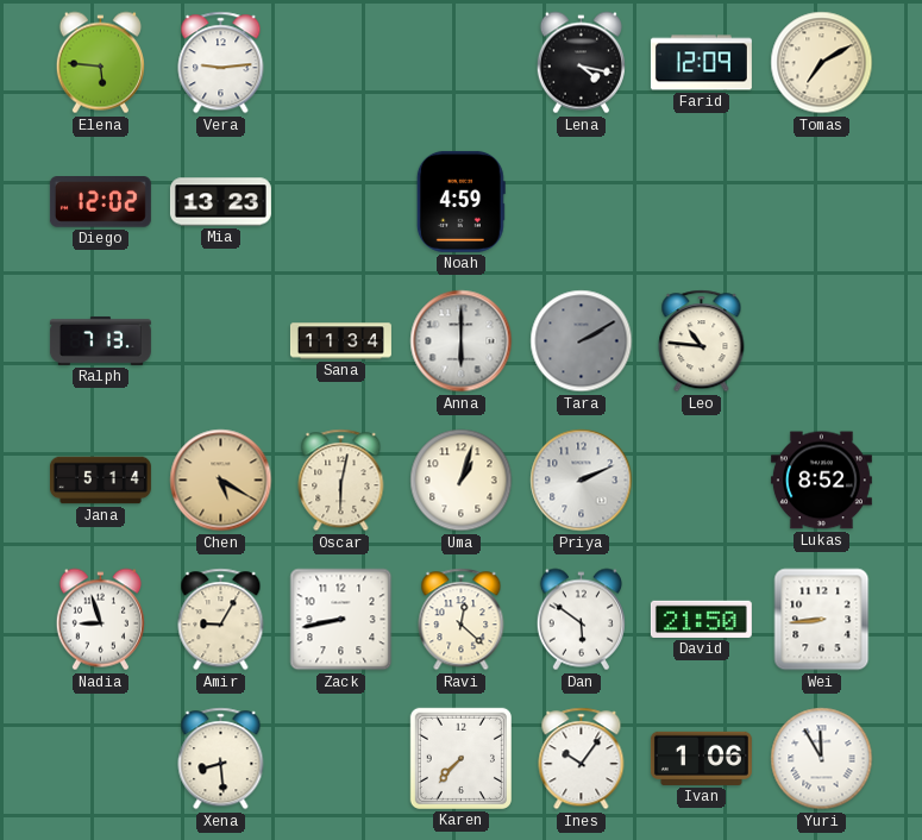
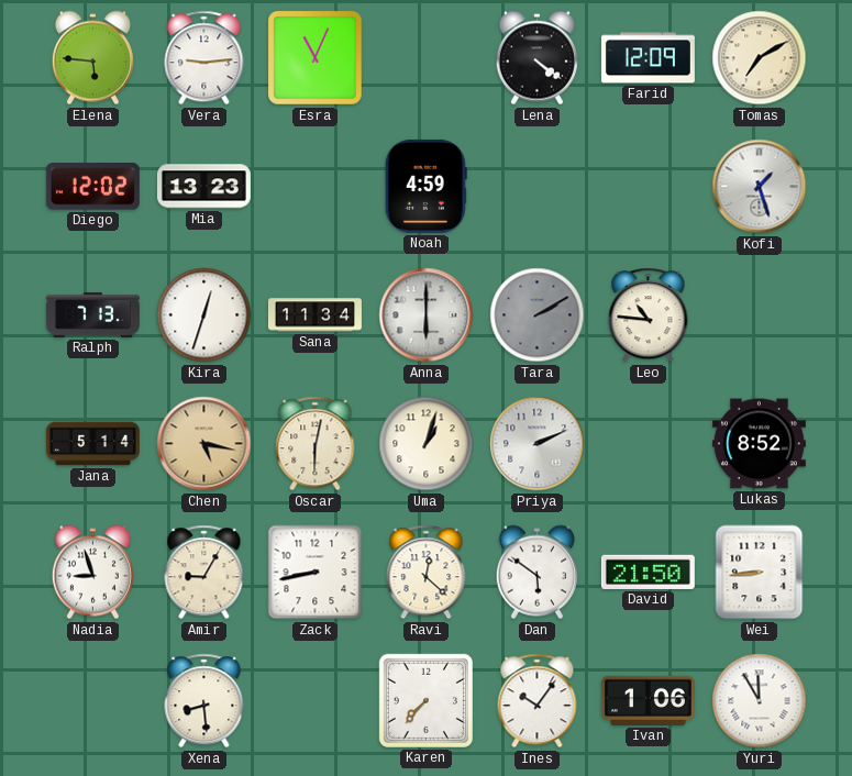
Esra: none -> 11:04
Lena: 4:17 -> 4:21
Kofi: none -> 1:27
Kira: none -> 12:33
Chen: 5:20 -> 5:17
